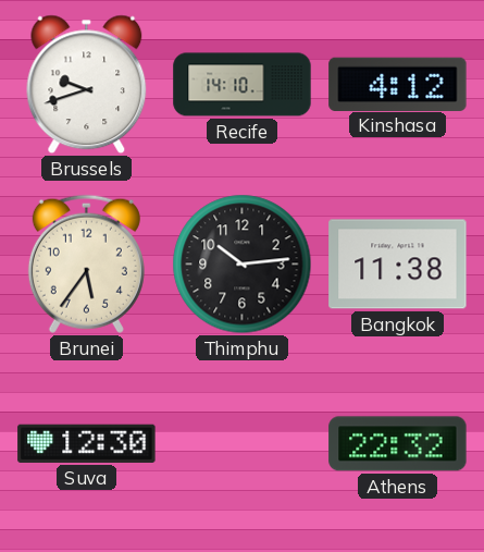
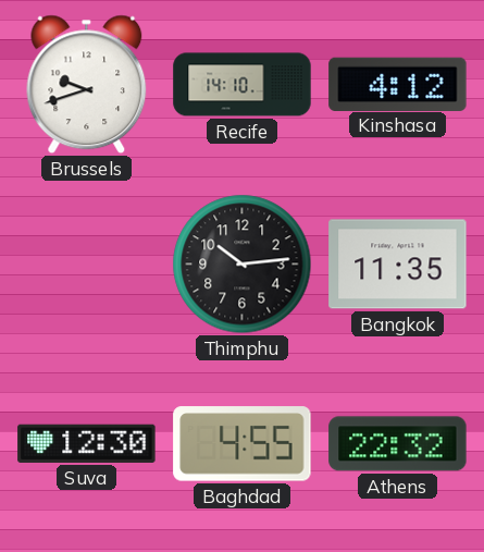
Brunei: 5:36 -> none
Bangkok: 11:38 -> 11:35
Baghdad: none -> 4:55
